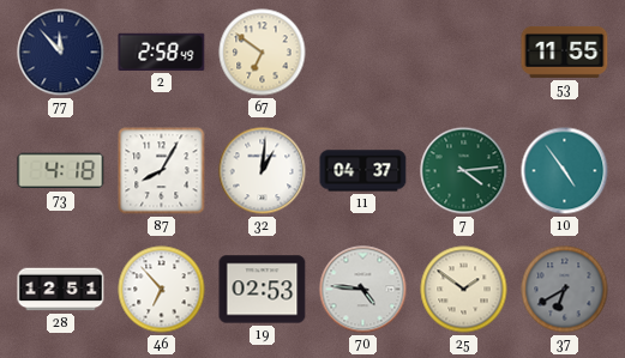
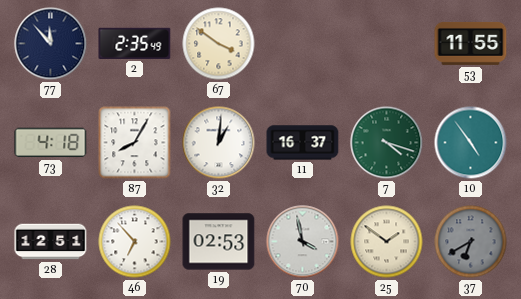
2: 2:58 -> 2:35
67: 6:51 -> 3:51
11: 04:37 -> 16:37
7: 4:14 -> 4:18
70: 4:46 -> 3:58
